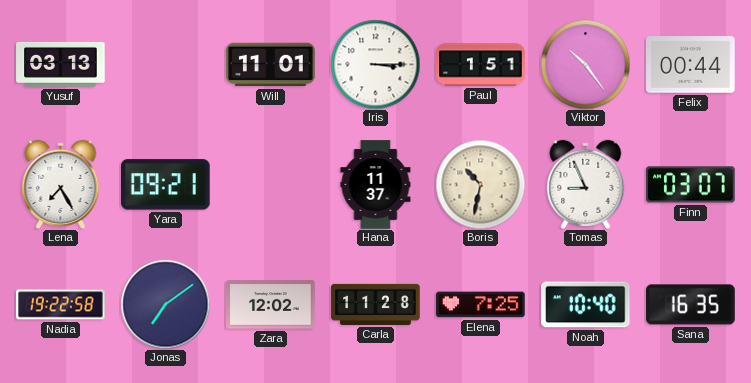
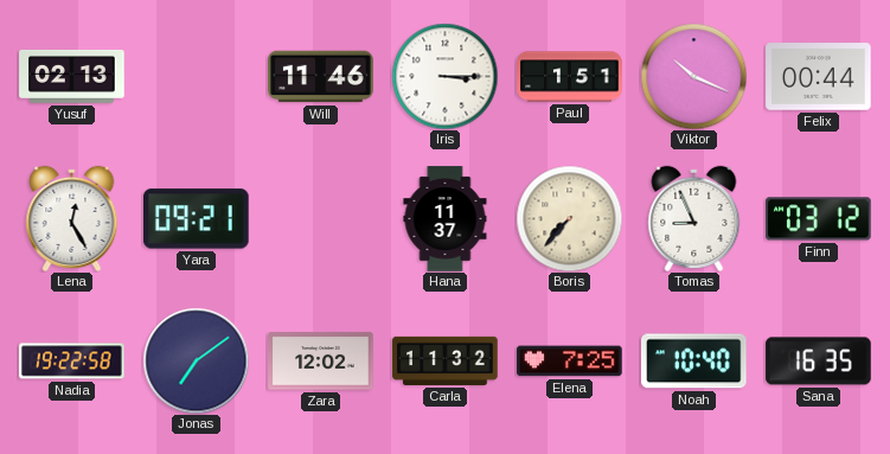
Yusuf: 03:13 -> 02:13
Will: 11:01 -> 11:46
Viktor: 10:24 -> 10:19
Lena: 7:25 -> 12:25
Boris: 10:32 -> 7:37
Finn: 03:07 -> 03:12
Carla: 11:28 -> 11:32
